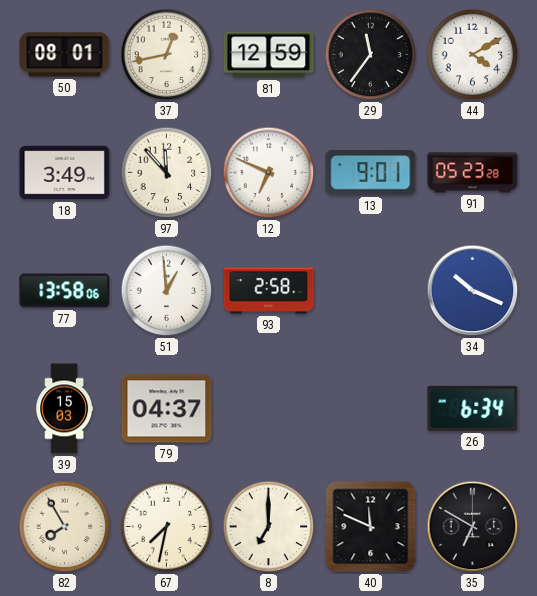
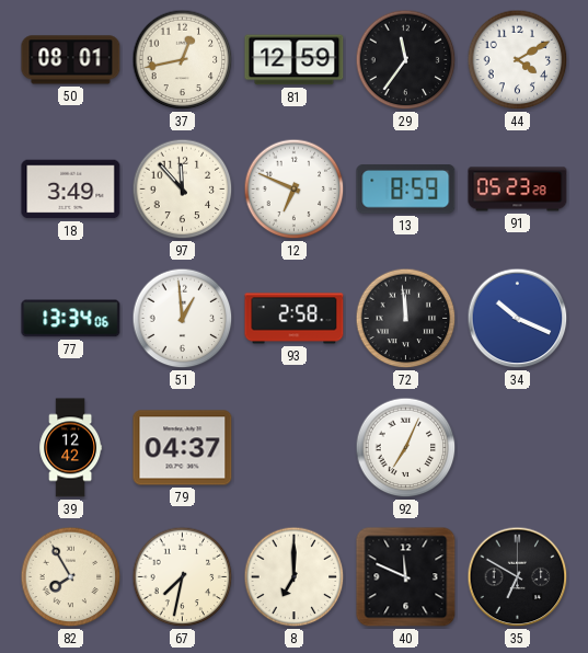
13: 9:01 -> 8:59
77: 13:58 -> 13:34
72: none -> 11:59
39: 15:03 -> 12:42
92: none -> 7:04
26: 6:34 -> none
